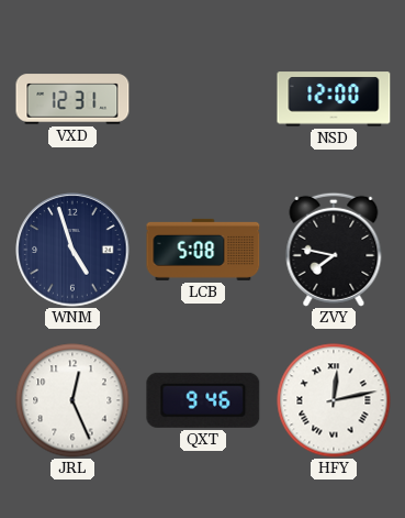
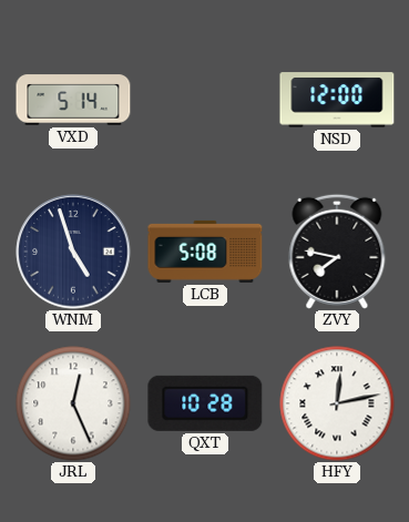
VXD: 12:31 -> 5:14
QXT: 9:46 -> 10:28
